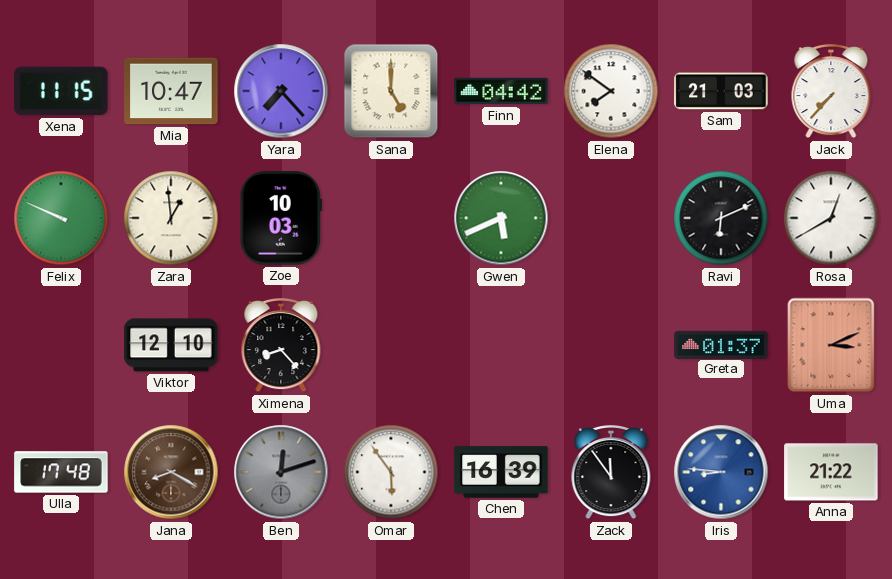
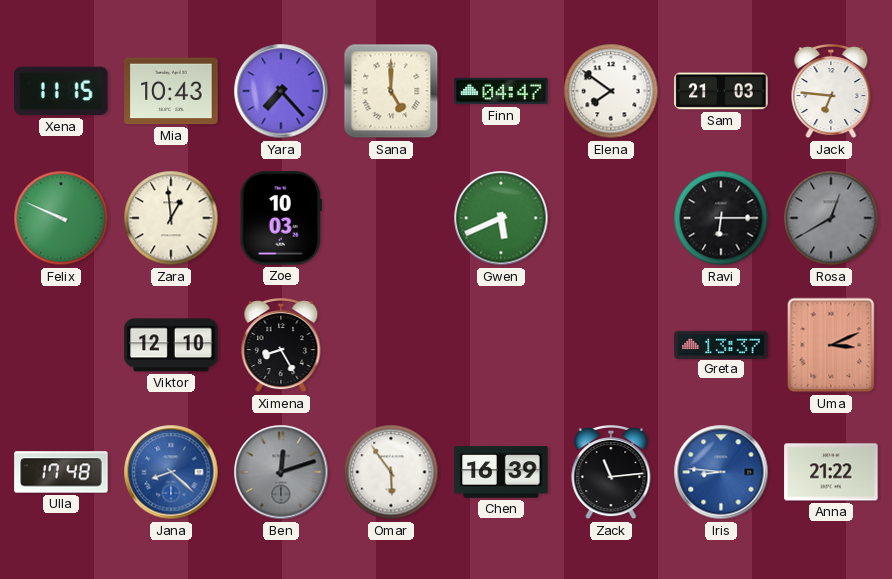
Mia: 10:47 -> 10:43
Finn: 04:42 -> 04:47
Jack: 7:37 -> 6:46
Ravi: 6:11 -> 6:15
Rosa dial: white -> grey
Ximena: 8:23 -> 8:25
Greta: 01:37 -> 13:37
Jana: 8:20 -> 8:22
Jana dial: brown -> blue
Zack: 11:54 -> 11:14
